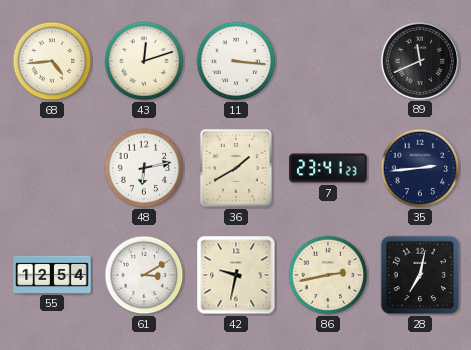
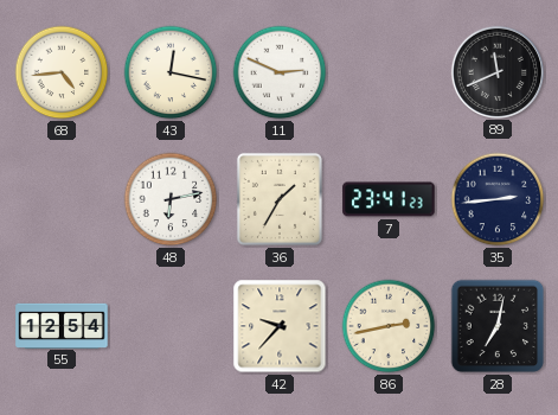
43: 12:12 -> 12:17
11: 3:16 -> 2:49
36: 1:40 -> 1:35
61: 3:10 -> none
42: 9:32 -> 9:37
